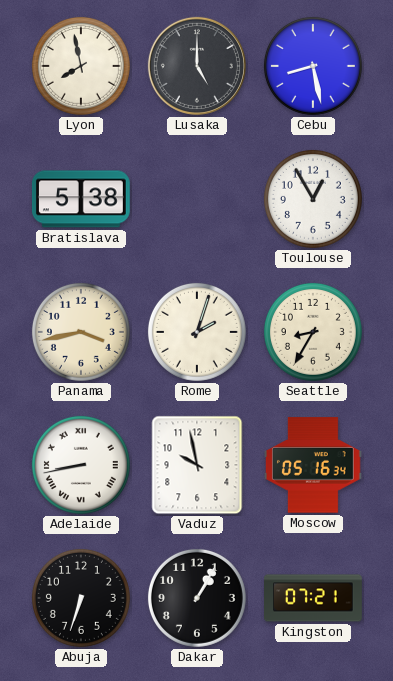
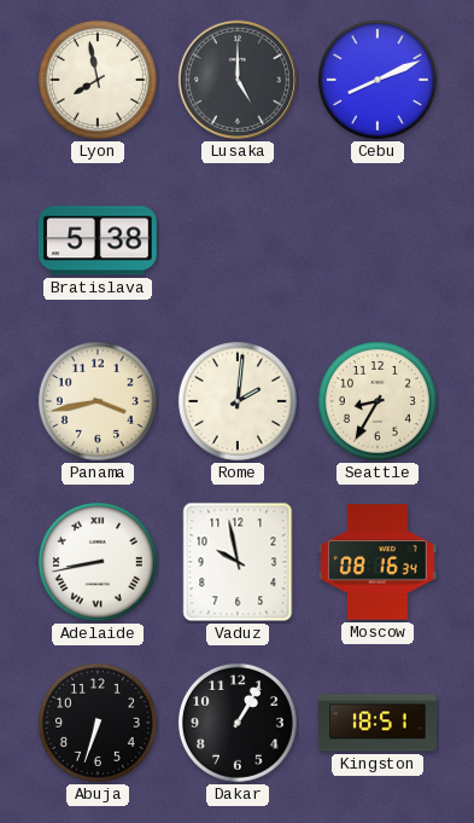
Cebu: 8:28 -> 8:11
Toulouse: 12:55 -> none
Rome: 2:03 -> 2:01
Moscow: 05:16 -> 08:16
Kingston: 07:21 -> 18:51
